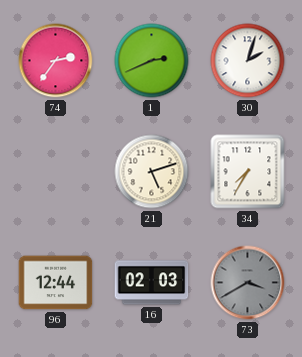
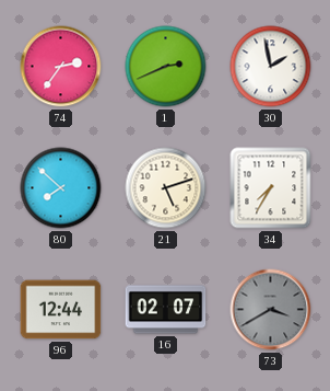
30: 2:03 -> 1:58
80: none -> 7:52
16: 02:03 -> 02:07
